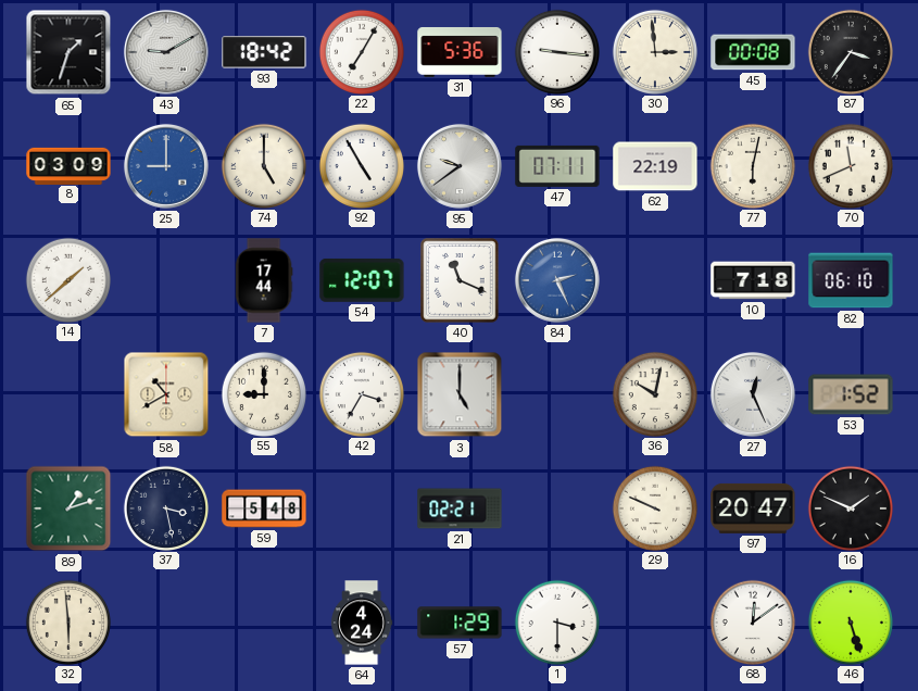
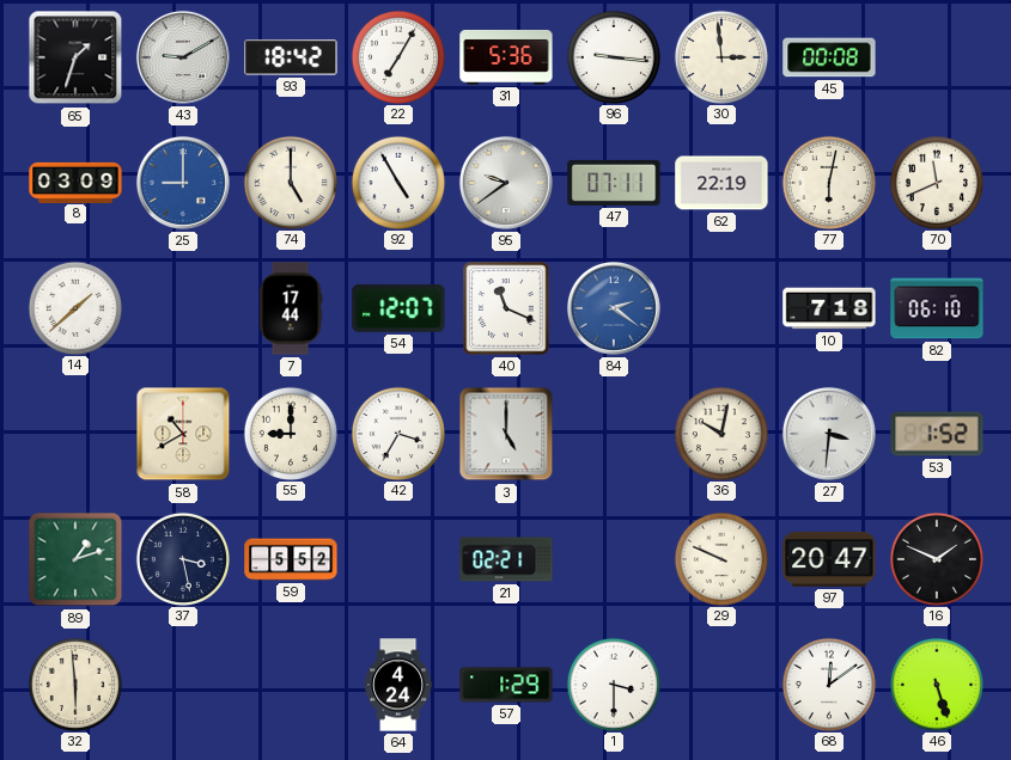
87: 3:36 -> none
84: 2:26 -> 2:21
27: 12:26 -> 3:31
59: 5:48 -> 5:52
